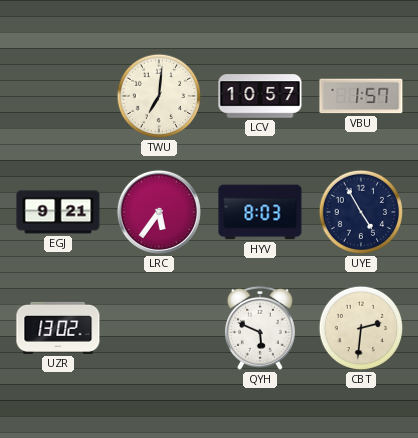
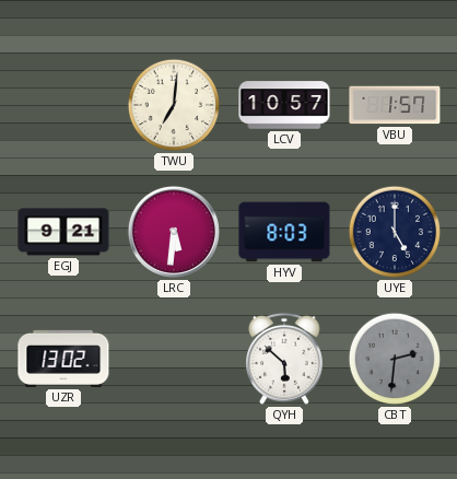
LRC: 5:36 -> 5:31
UYE: 4:55 -> 5:00
QYH: 5:49 -> 5:52
CBT dial: cream -> grey
